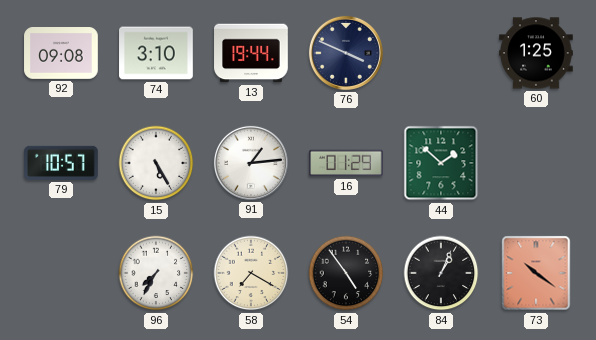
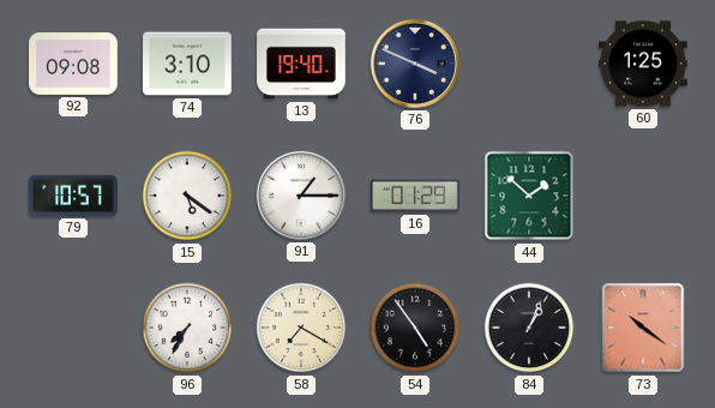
13: 19:44 -> 19:40
15: 5:25 -> 5:21
91: 1:14 -> 1:15
